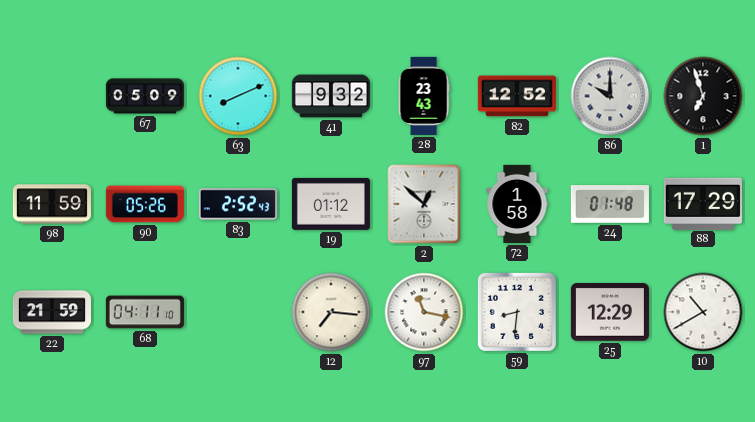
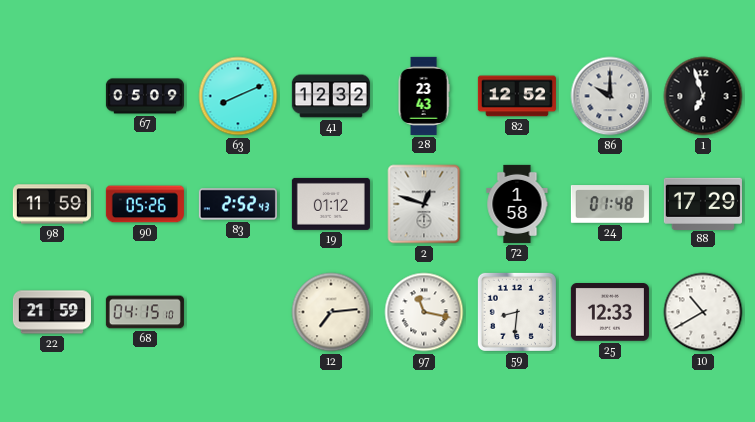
41: 9:32 -> 12:32
2: 12:52 -> 12:48
68: 04:11 -> 04:15
12: 7:16 -> 7:14
25: 12:29 -> 12:33
